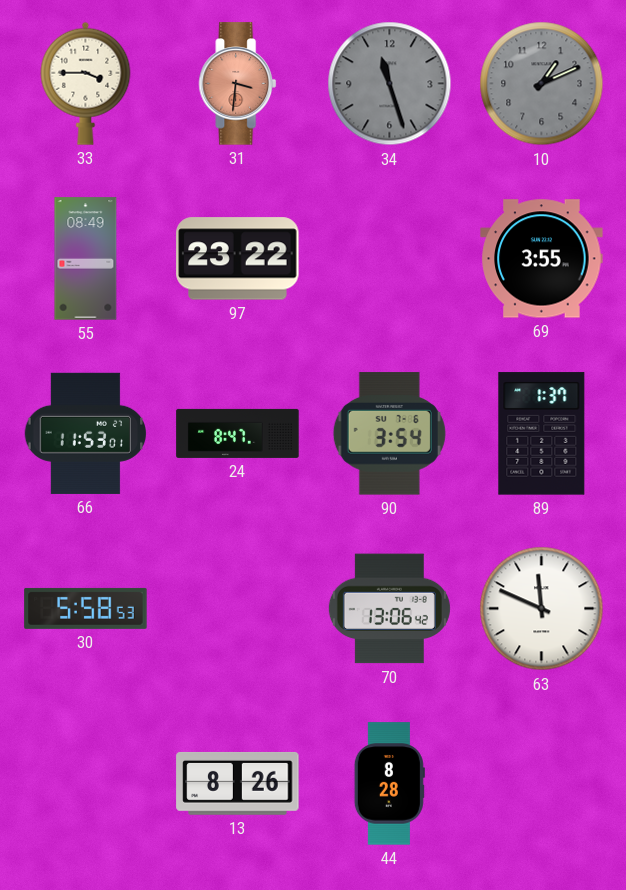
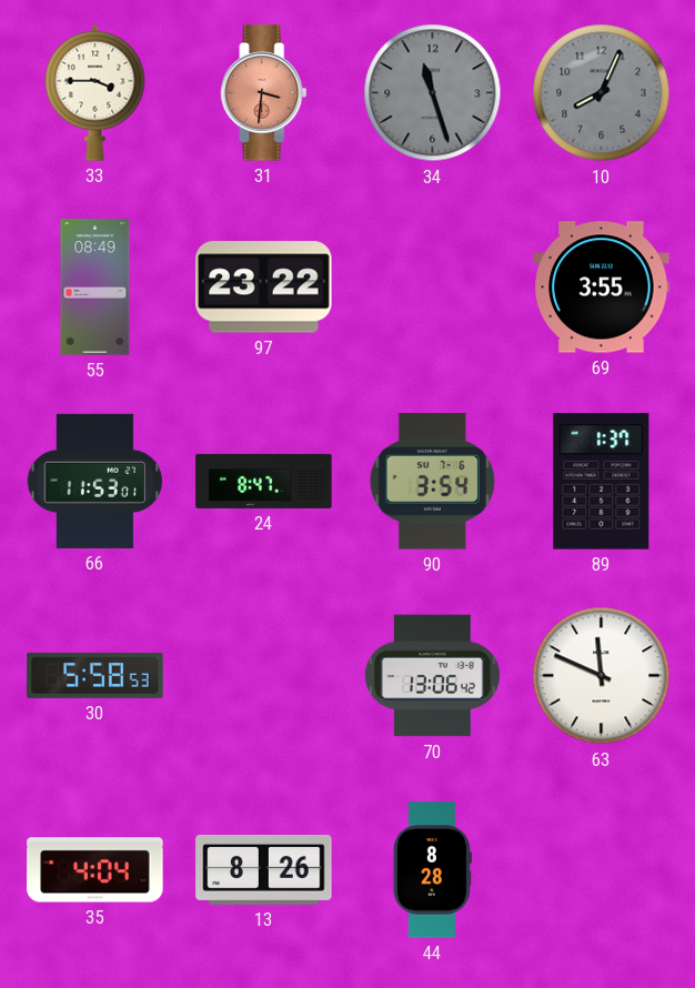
10: 1:11 -> 8:04
35: none -> 4:04
